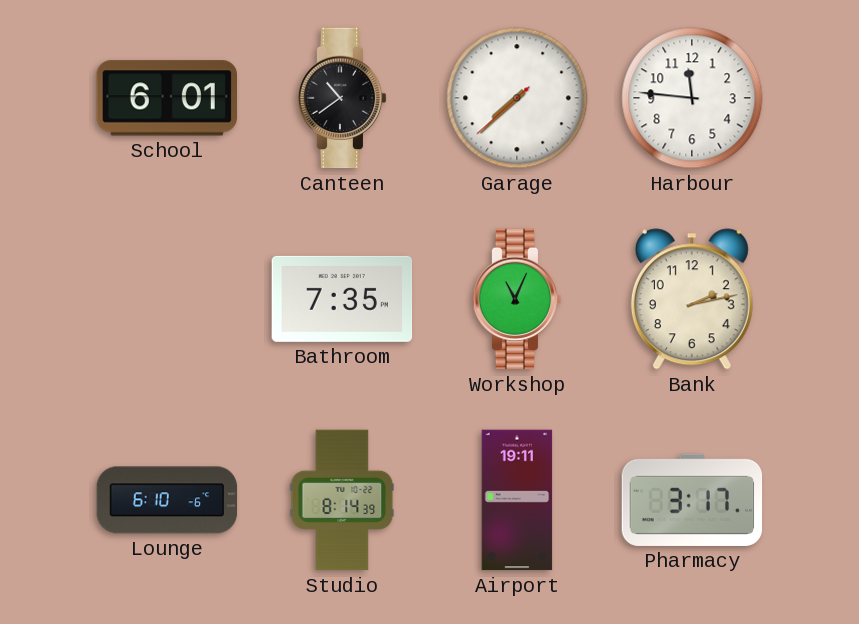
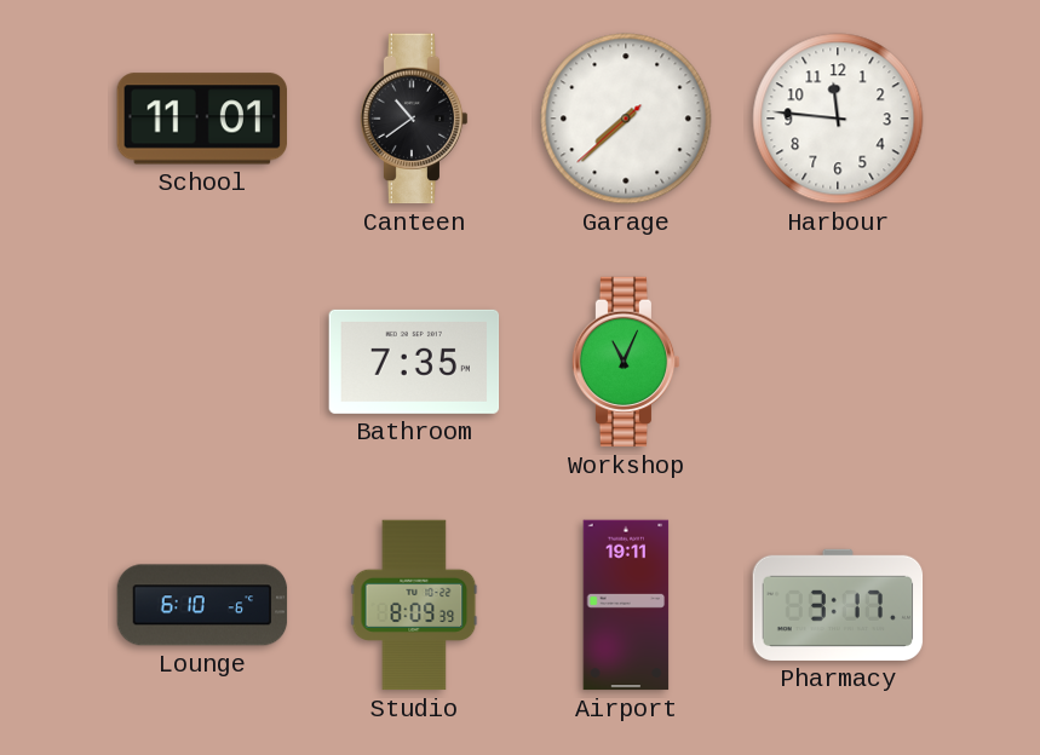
School: 6:01 -> 11:01
Bank: 2:13 -> none
Studio: 8:14 -> 8:09
